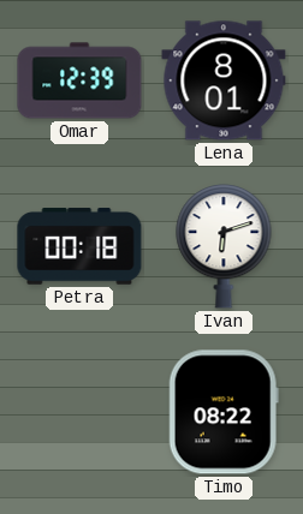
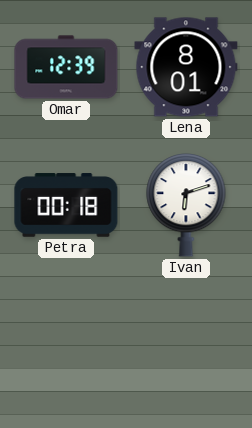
Timo: 08:22 -> none
